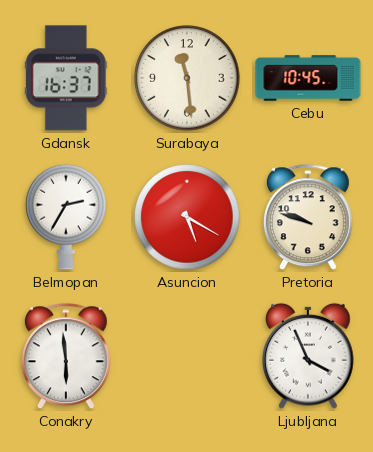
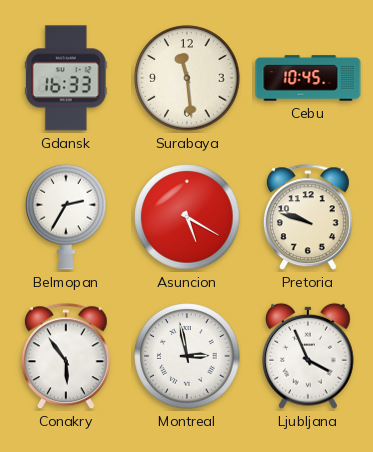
Gdansk: 16:37 -> 16:33
Conakry: 5:59 -> 5:54
Montreal: none -> 2:58
